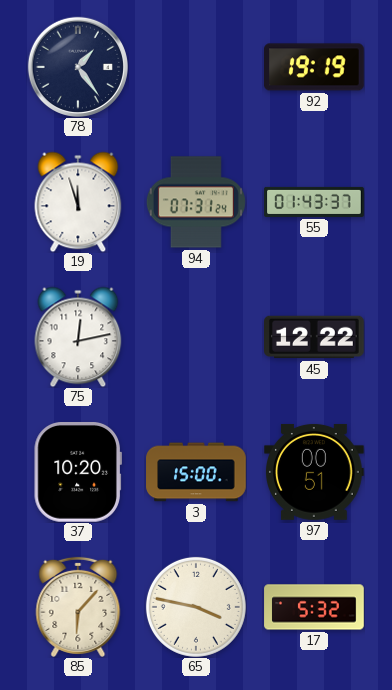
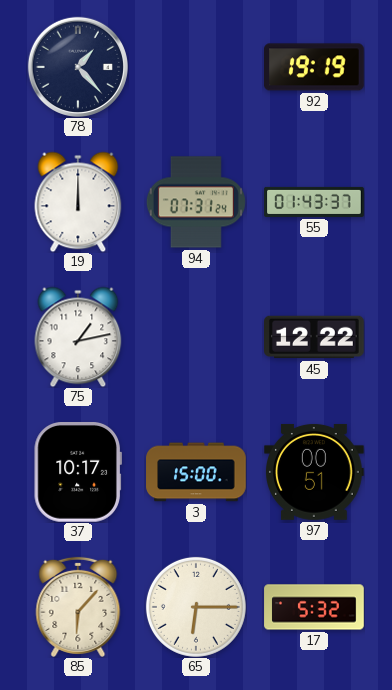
78: 1:24 -> 1:23
19: 11:57 -> 12:00
75: 12:13 -> 1:13
37: 10:20 -> 10:17
65: 3:47 -> 6:15
